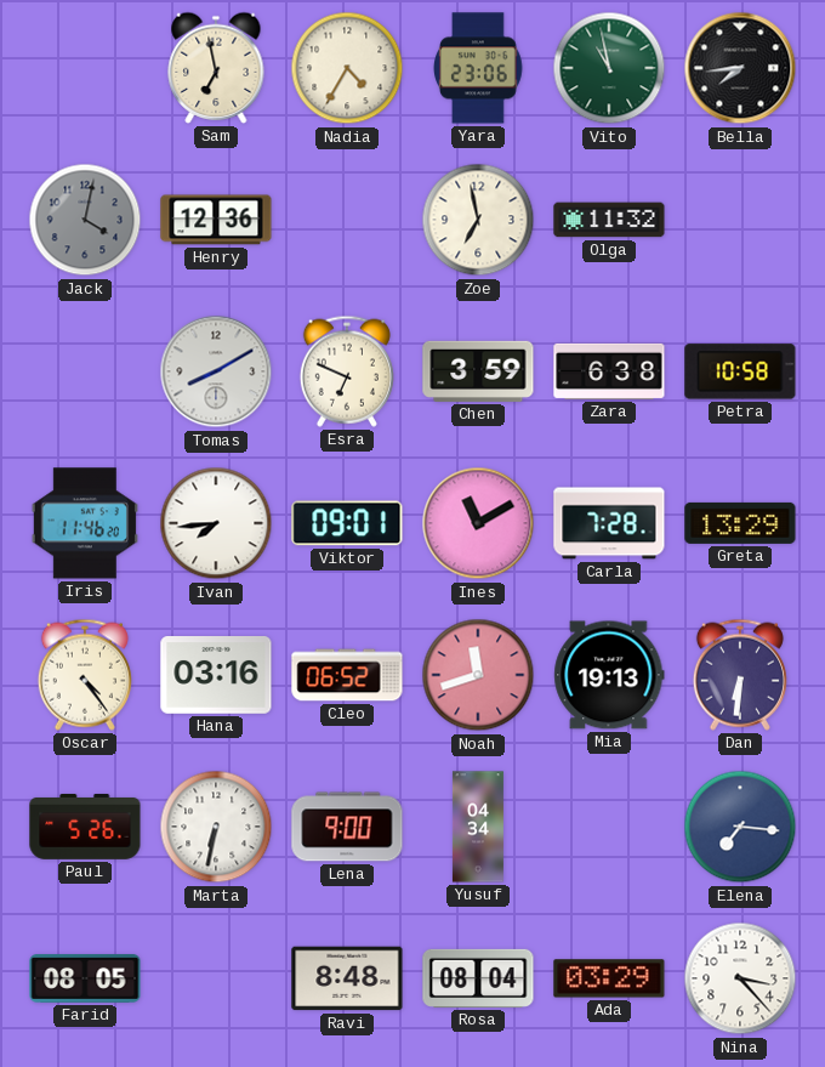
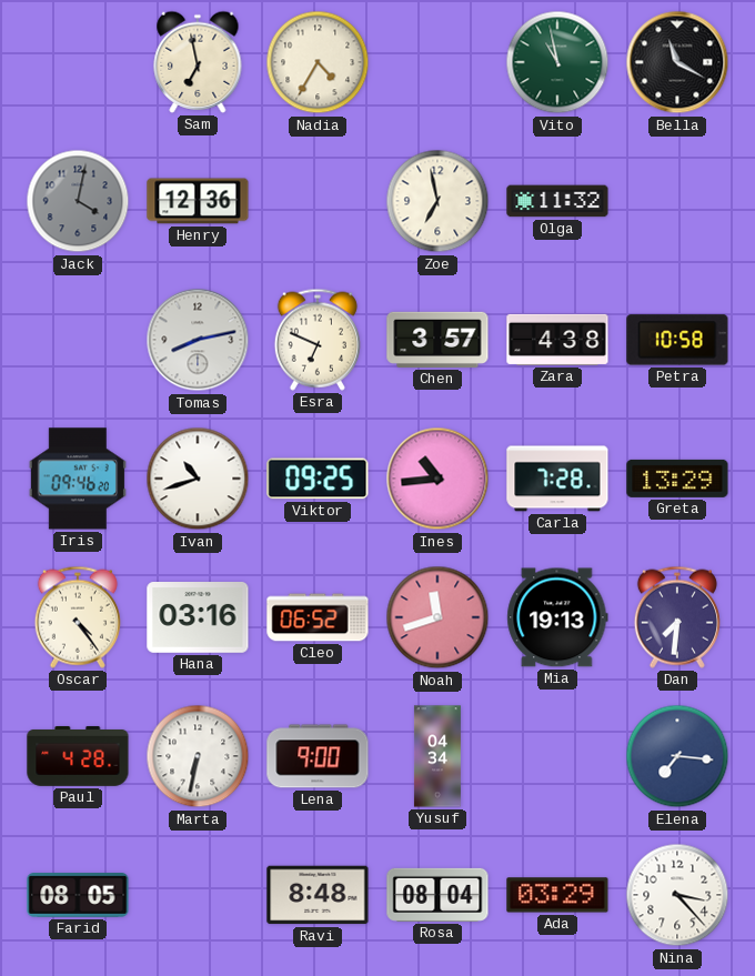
Yara: 23:06 -> none
Bella: 7:44 -> 11:20
Tomas: 8:10 -> 8:13
Chen: 3:59 -> 3:57
Zara: 6:38 -> 4:38
Iris: 11:46 -> 09:46
Ivan: 7:44 -> 10:42
Viktor: 09:01 -> 09:25
Ines: 11:10 -> 10:44
Dan: 6:31 -> 7:31
Paul: 5:26 -> 4:28
